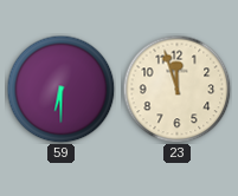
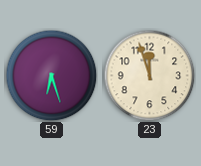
59: 6:30 -> 6:27
